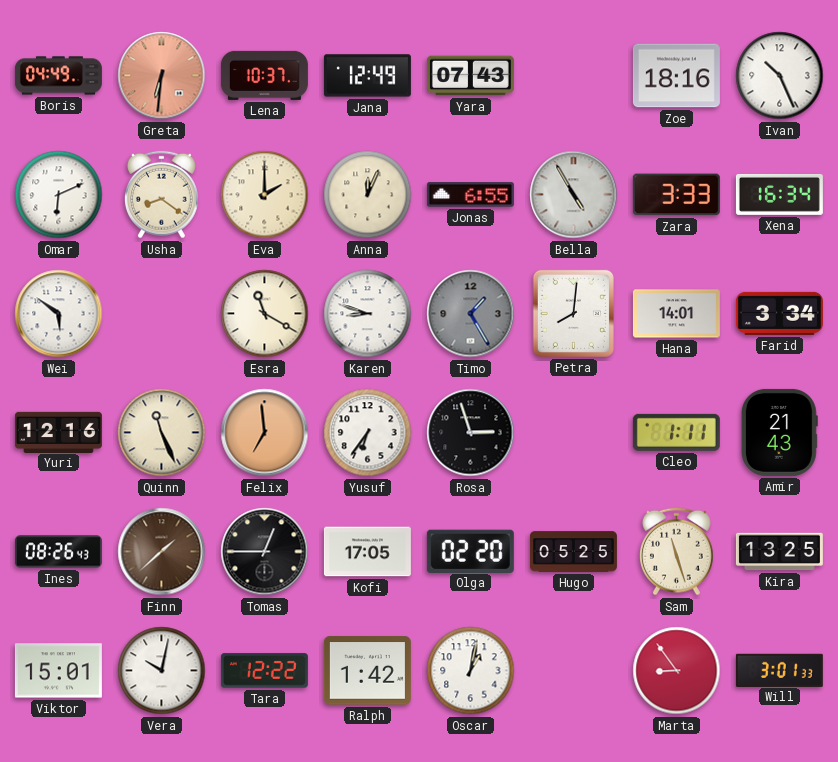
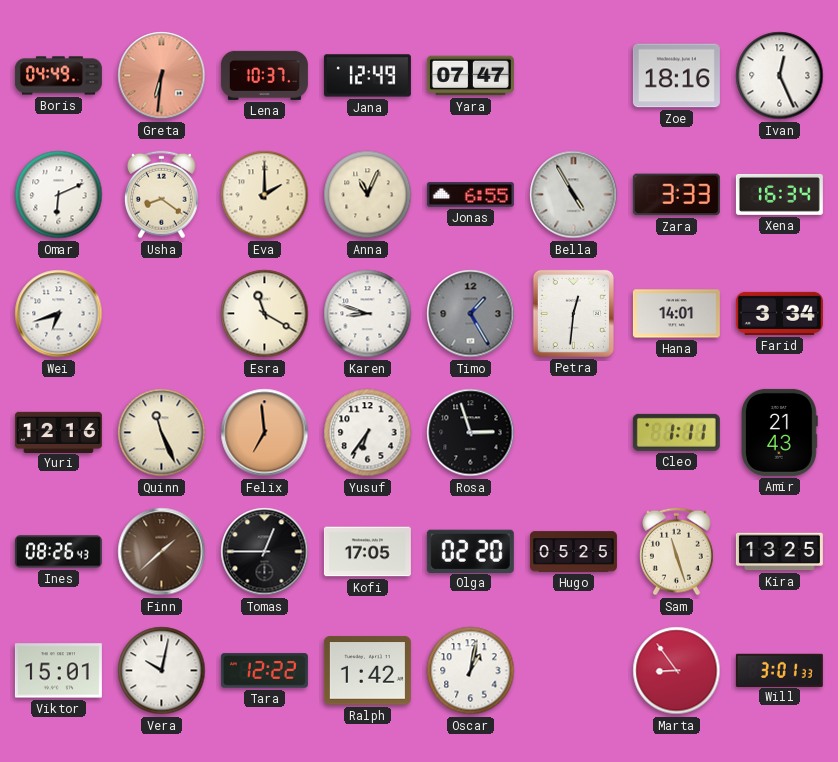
Yara: 07:43 -> 07:47
Ivan: 10:26 -> 12:26
Anna: 12:04 -> 11:04
Wei: 5:51 -> 6:42
Petra: 8:01 -> 12:31
